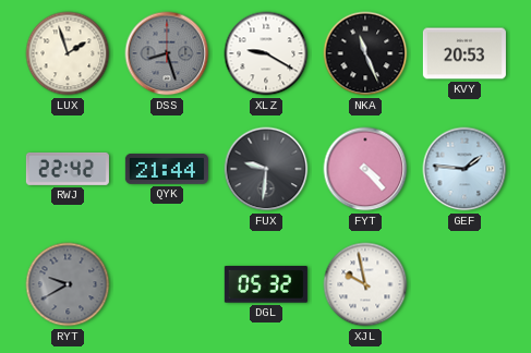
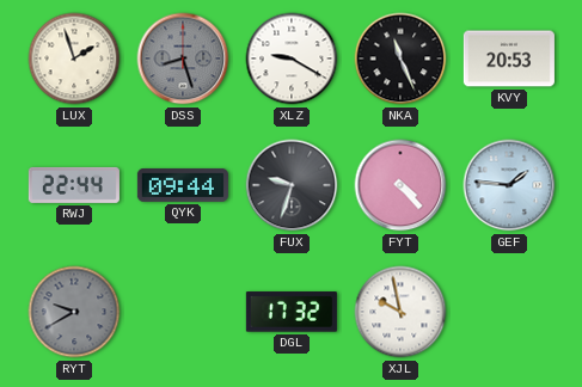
RWJ: 22:42 -> 22:44
QYK: 21:44 -> 09:44
FUX: 9:31 -> 9:33
DGL: 05:32 -> 17:32
